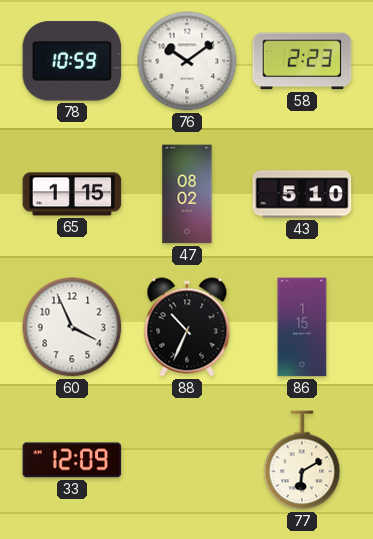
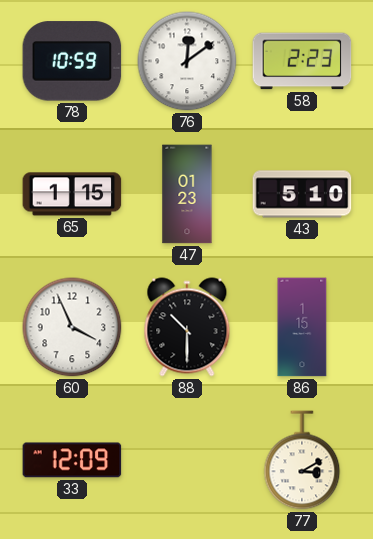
76: 10:09 -> 12:09
47: 08:02 -> 01:23
88: 10:34 -> 10:30
77: 6:10 -> 3:10
